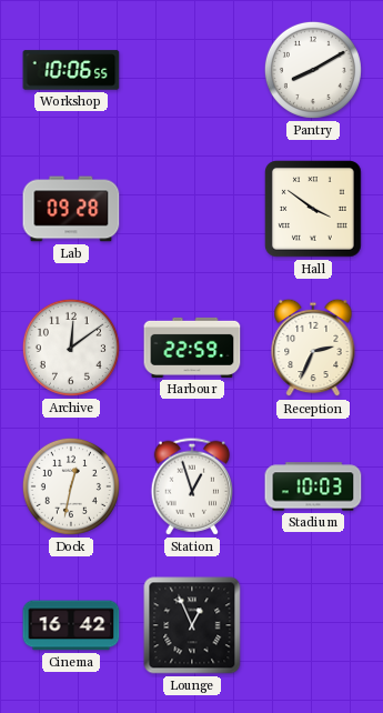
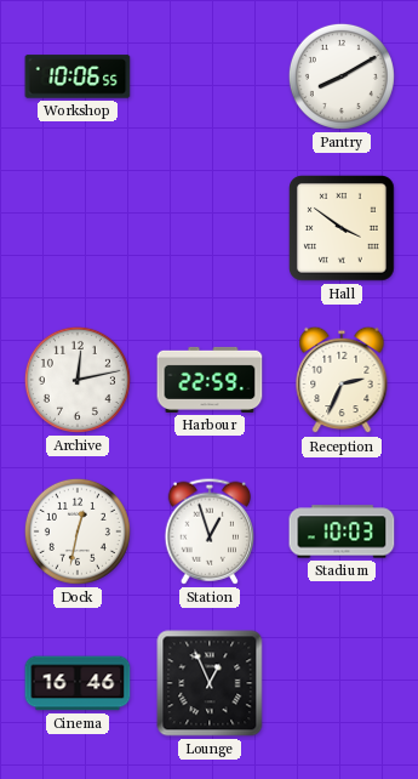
Lab: 09:28 -> none
Archive: 12:09 -> 12:13
Cinema: 16:42 -> 16:46
